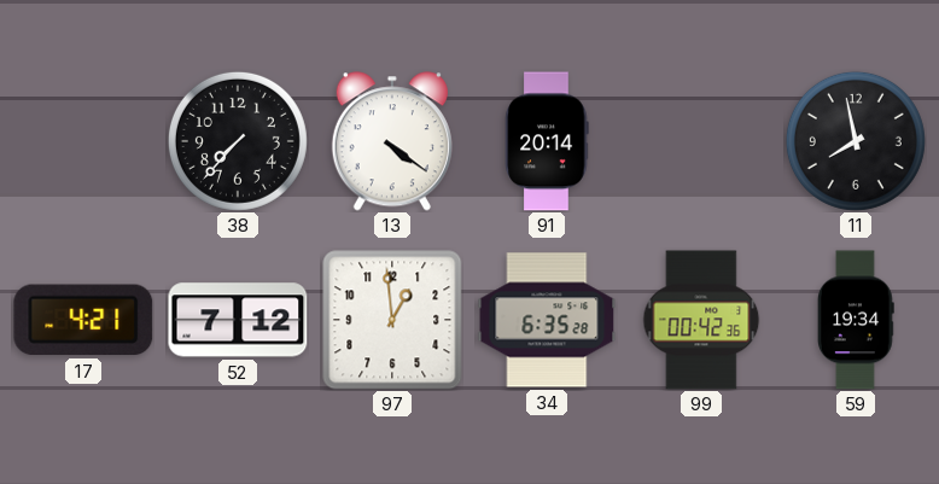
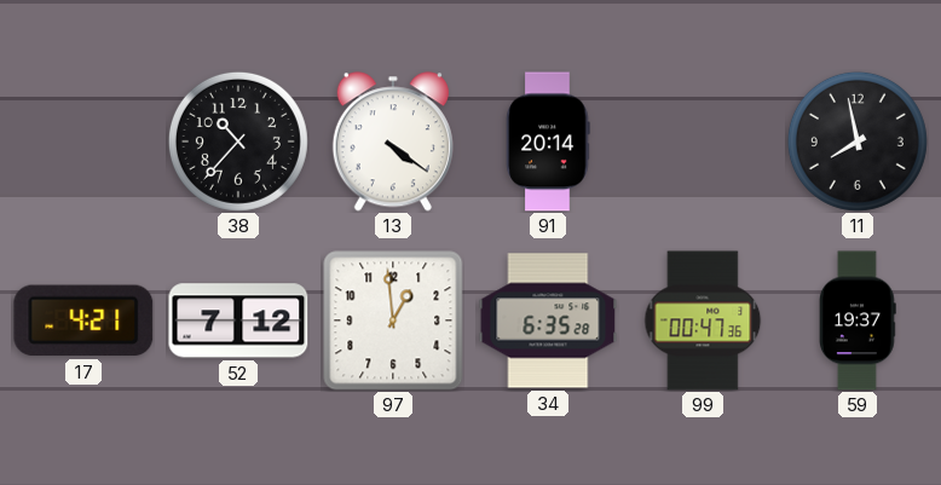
38: 7:37 -> 10:37
99: 00:42 -> 00:47
59: 19:34 -> 19:37
